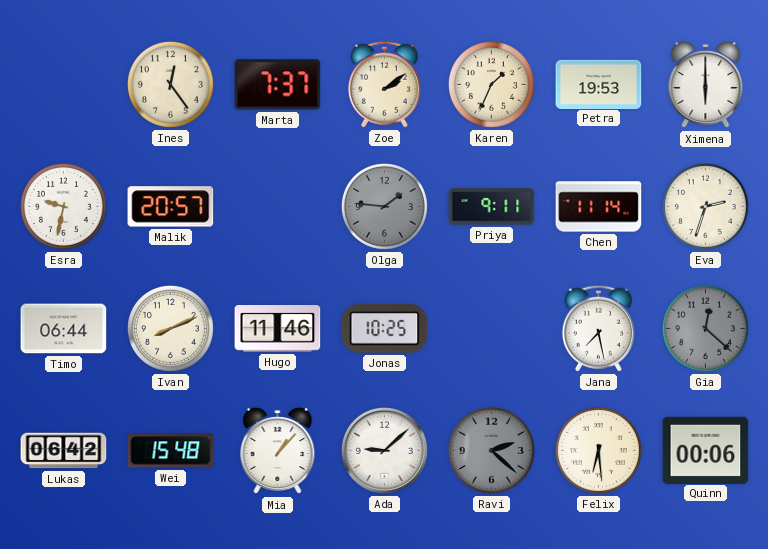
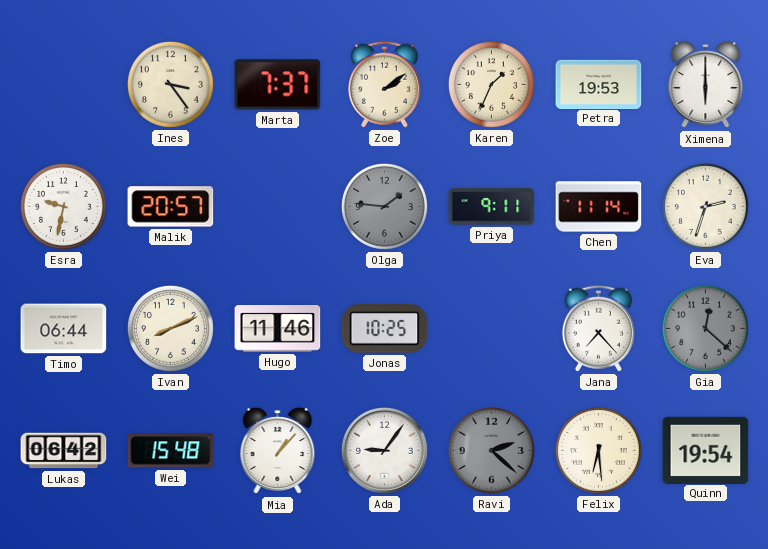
Ines: 12:24 -> 3:24
Jana: 7:28 -> 7:23
Ada: 9:08 -> 9:06
Quinn: 00:06 -> 19:54
